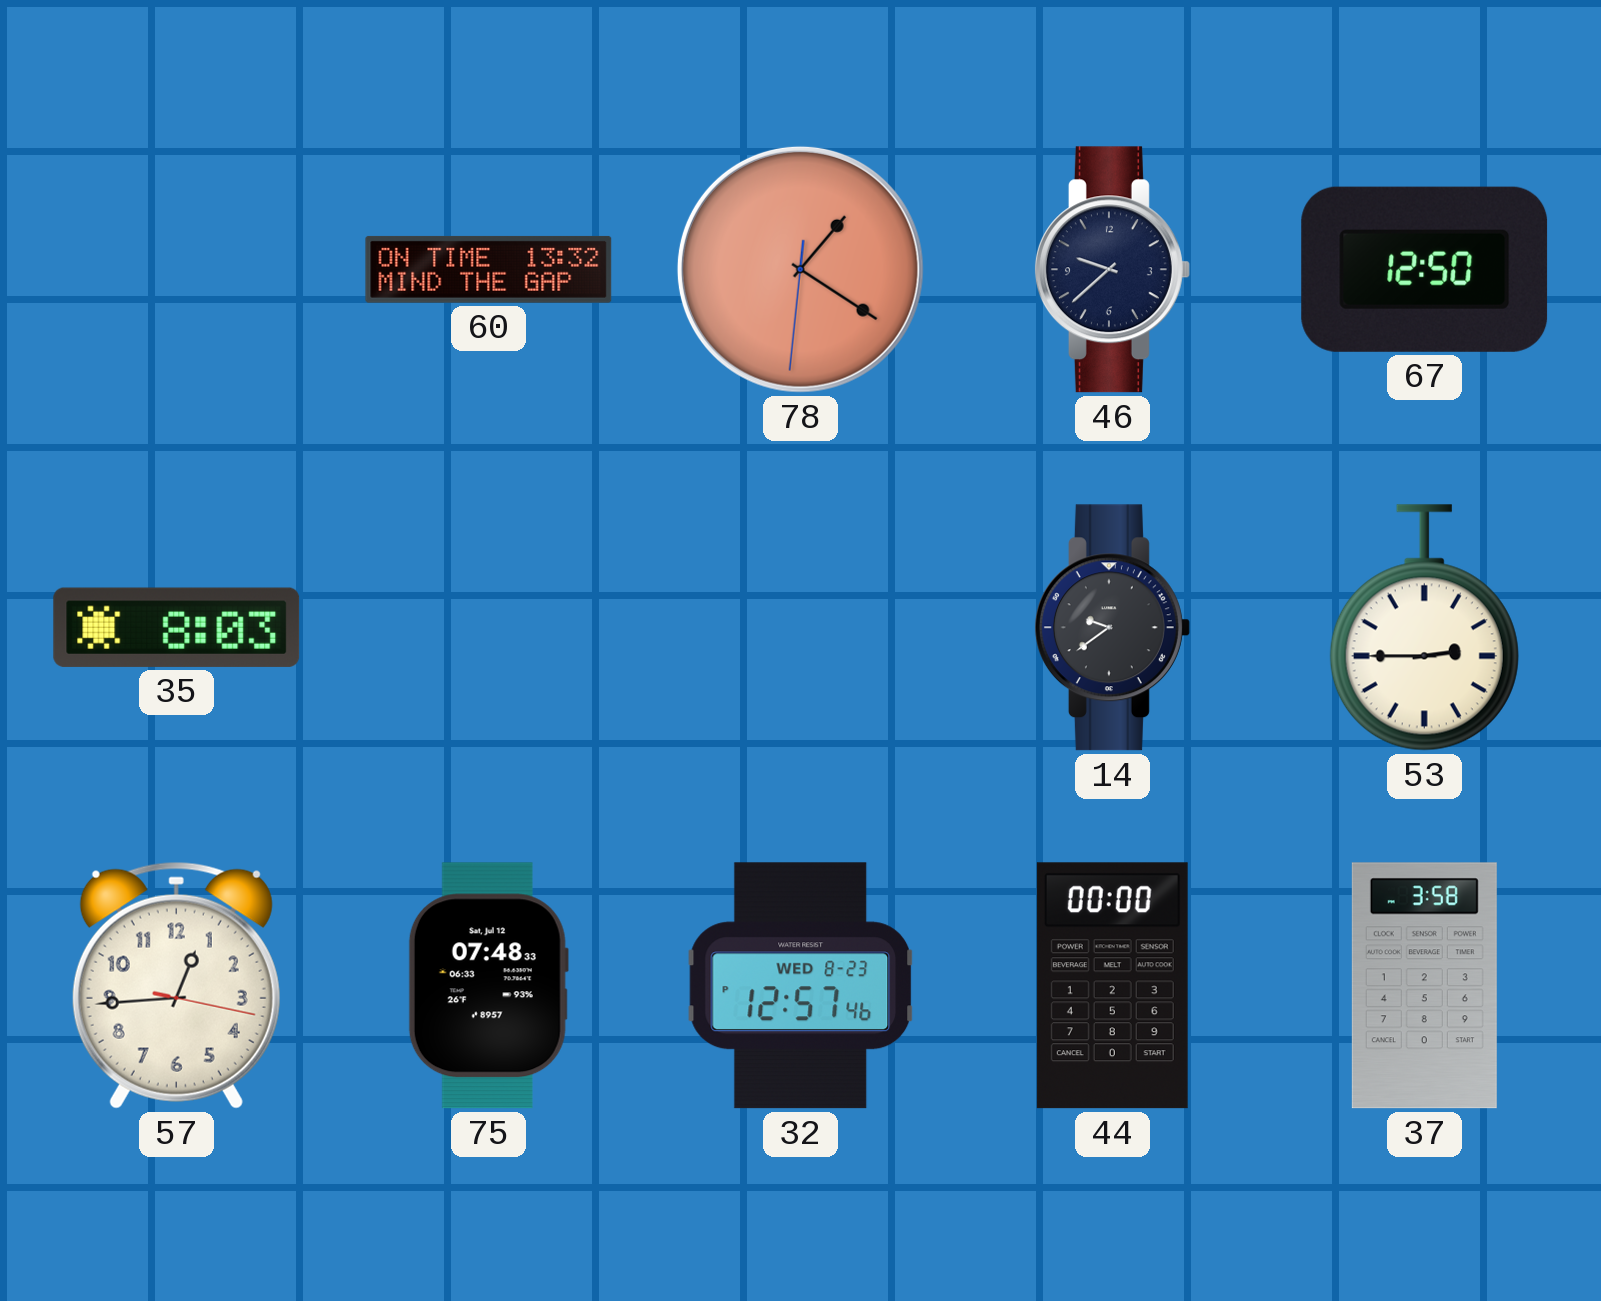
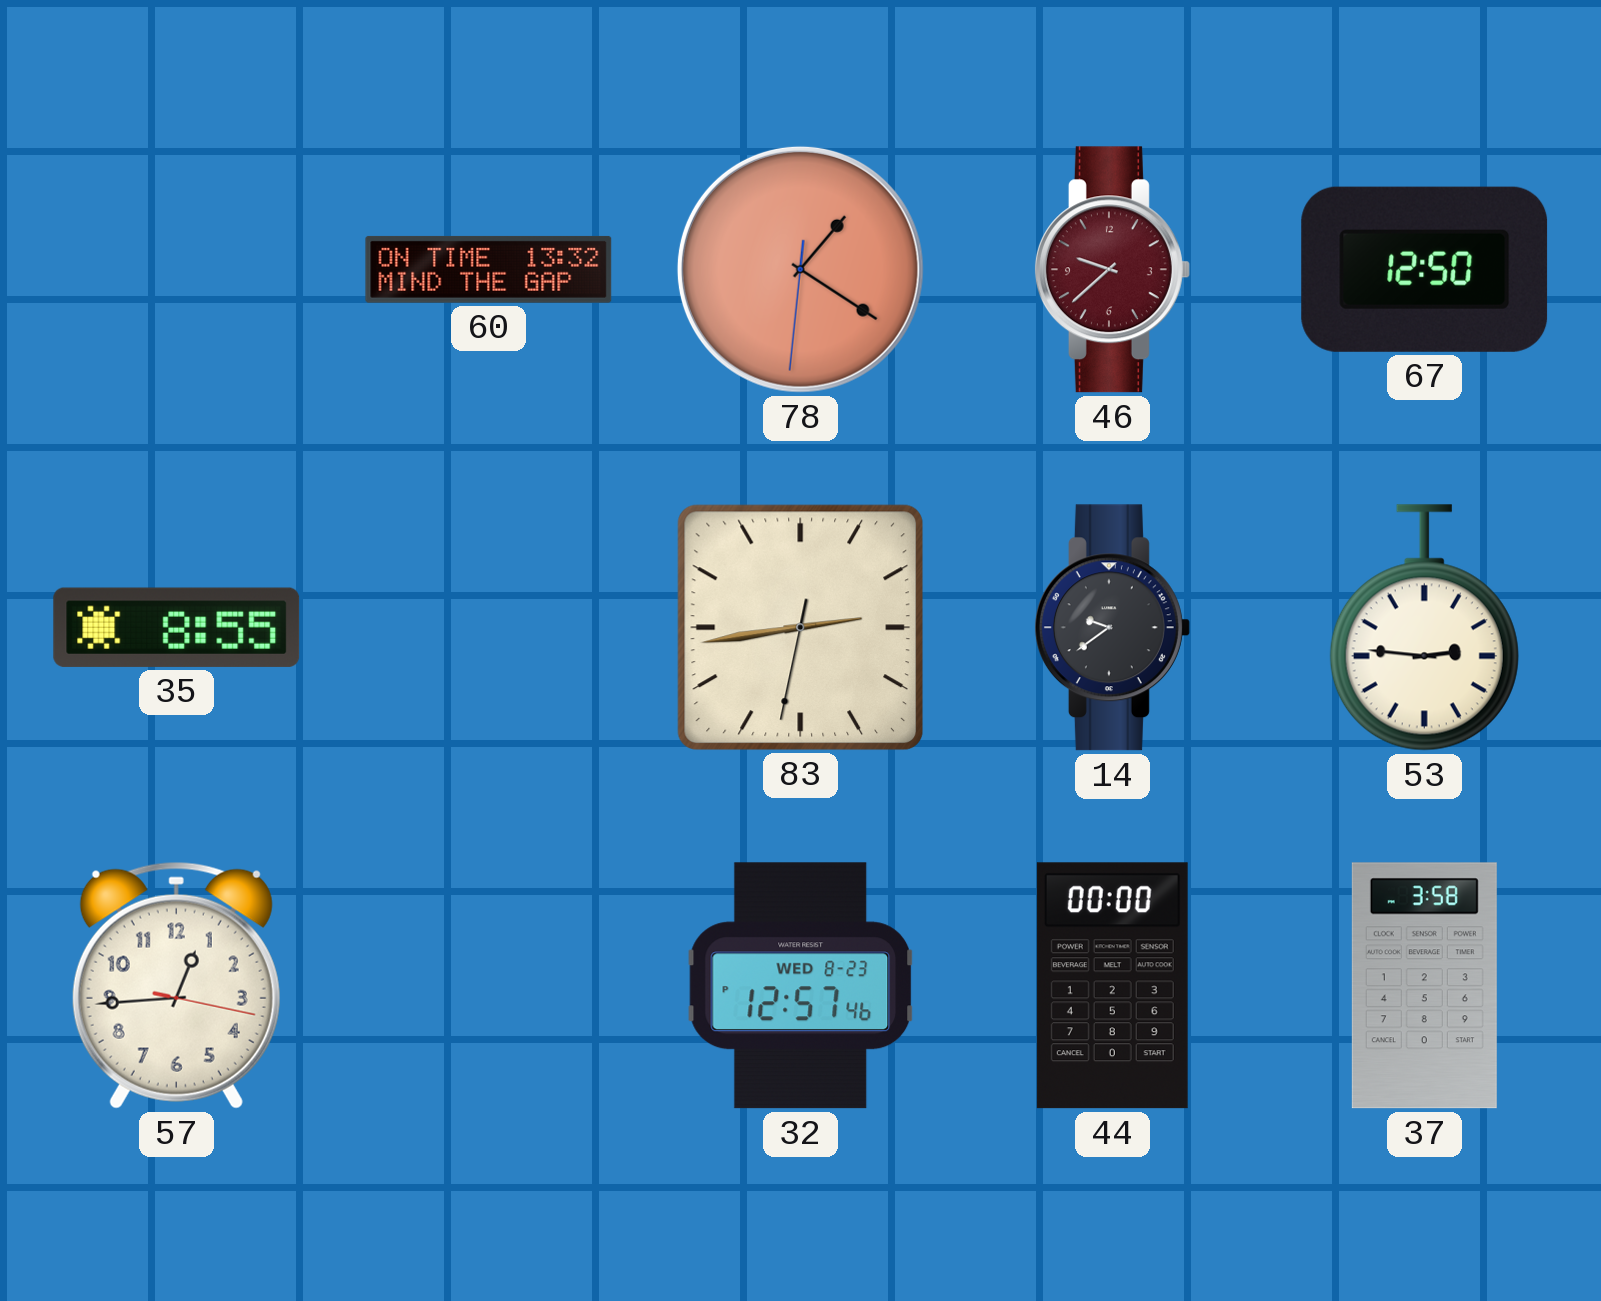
46 dial: navy -> burgundy
35: 8:03 -> 8:55
83: none -> 2:43
53: 2:45 -> 2:46
75: 07:48 -> none
